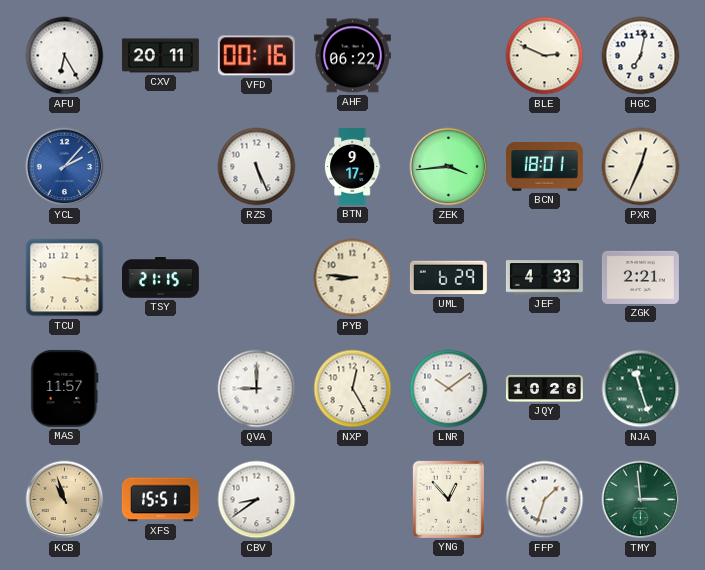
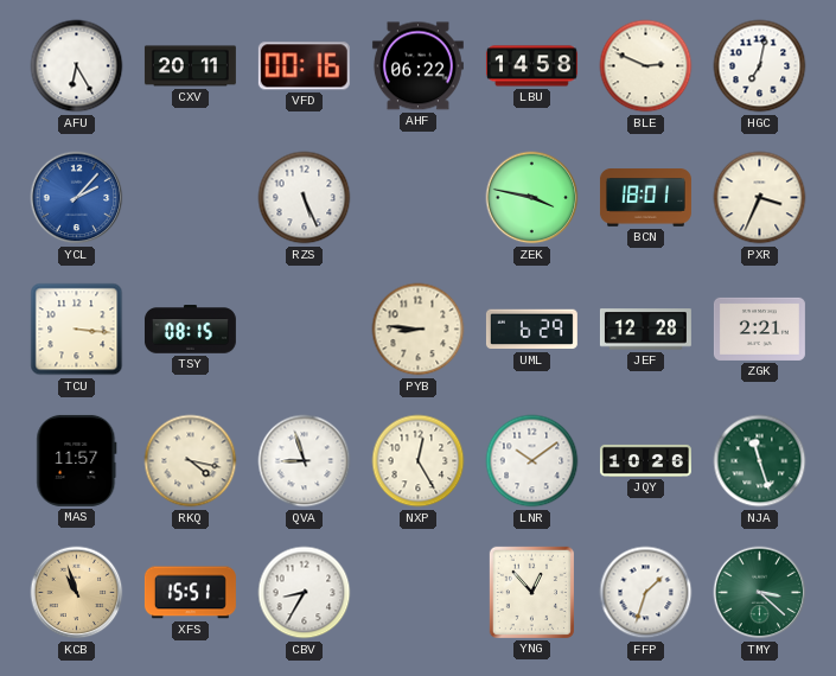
LBU: none -> 14:58
BTN: 9:17 -> none
ZEK: 3:44 -> 3:47
PXR: 12:34 -> 3:34
TSY: 21:15 -> 08:15
JEF: 4:33 -> 12:28
RKQ: none -> 4:17
QVA: 9:00 -> 8:57
CBV: 8:39 -> 8:35
TMY: 2:59 -> 3:22
